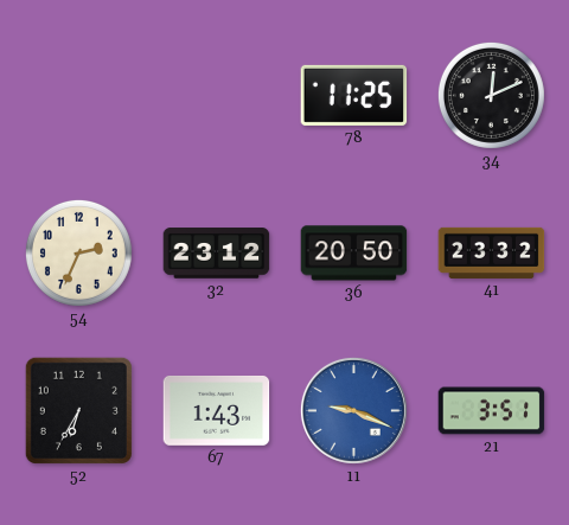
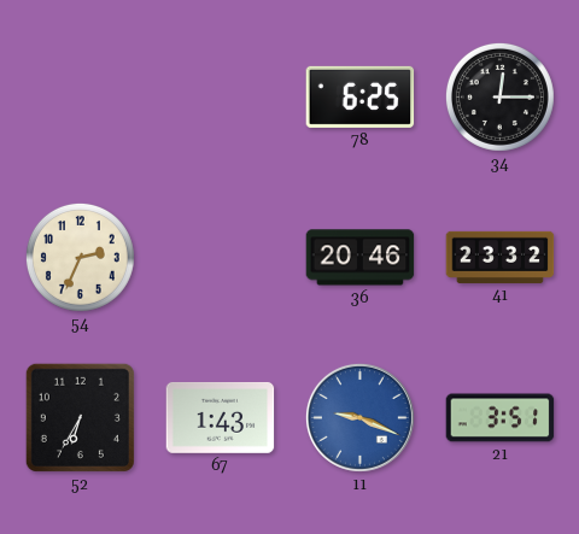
78: 11:25 -> 6:25
34: 12:11 -> 12:15
32: 23:12 -> none
36: 20:50 -> 20:46
